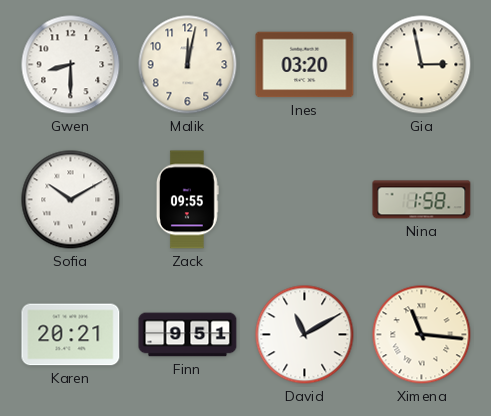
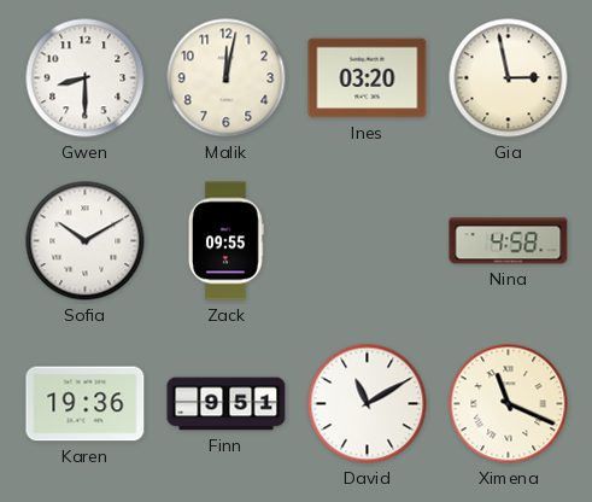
Nina: 1:58 -> 4:58
Karen: 20:21 -> 19:36
Ximena: 11:16 -> 11:19
